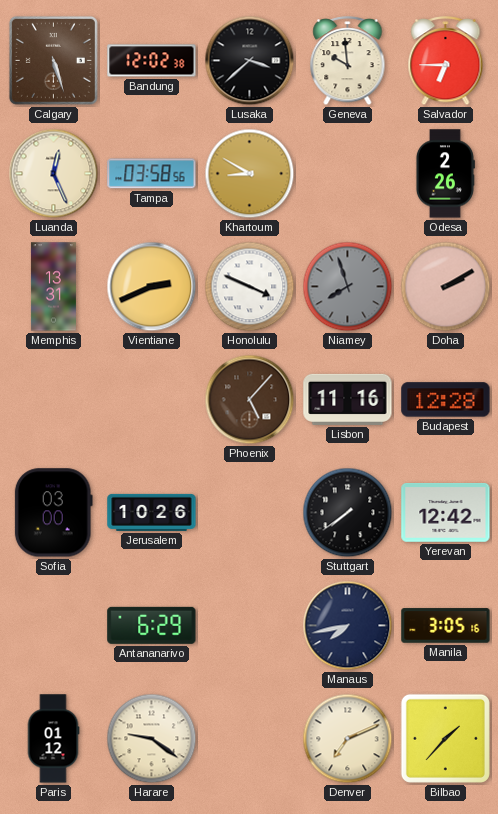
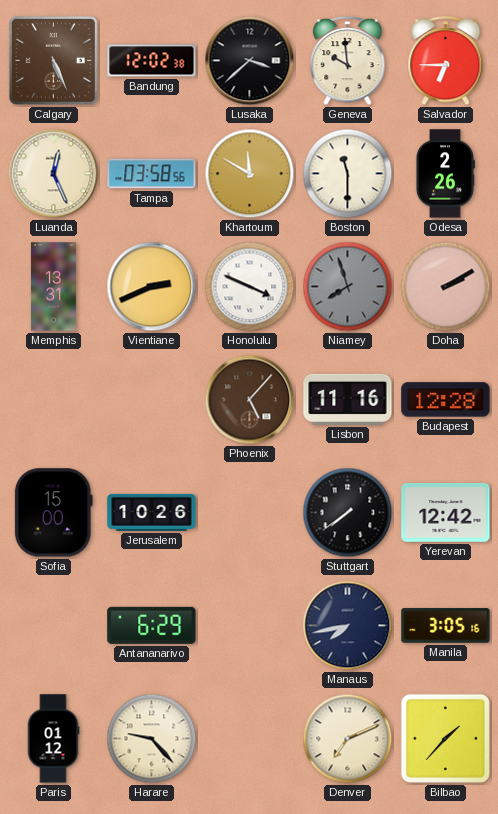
Calgary: 5:27 -> 5:26
Khartoum: 8:50 -> 11:50
Boston: none -> 11:30
Sofia: 03:00 -> 15:00
Harare: 9:21 -> 9:23
